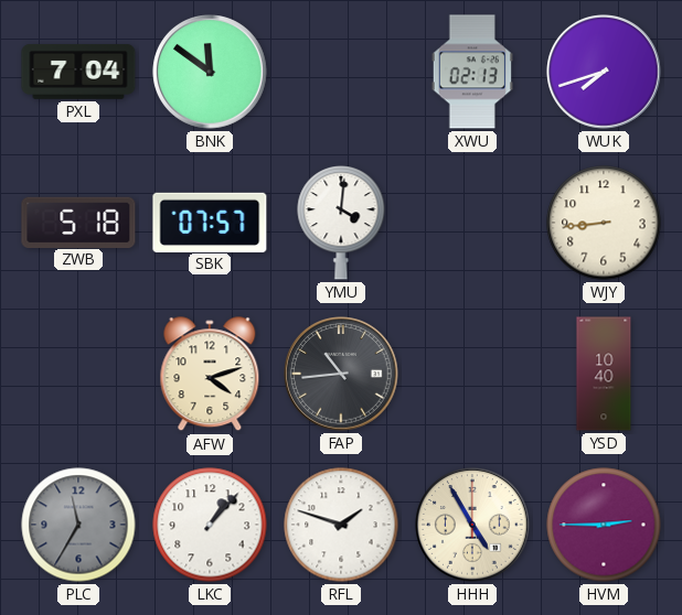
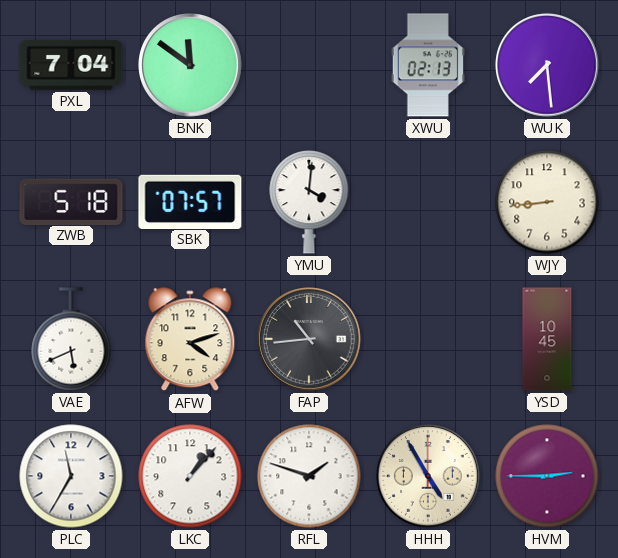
WUK: 7:42 -> 7:29
VAE: none -> 5:41
YSD: 10:40 -> 10:45
PLC dial: grey -> white
